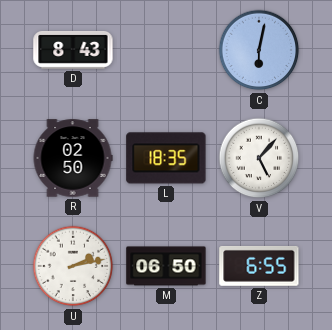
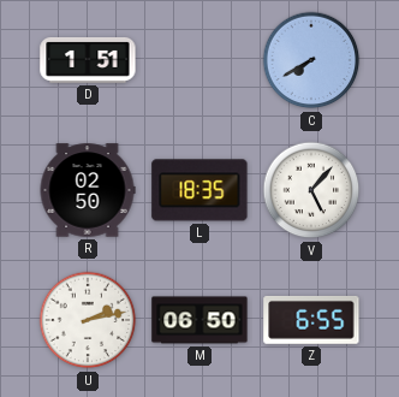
D: 8:43 -> 1:51
C: 6:02 -> 7:40
